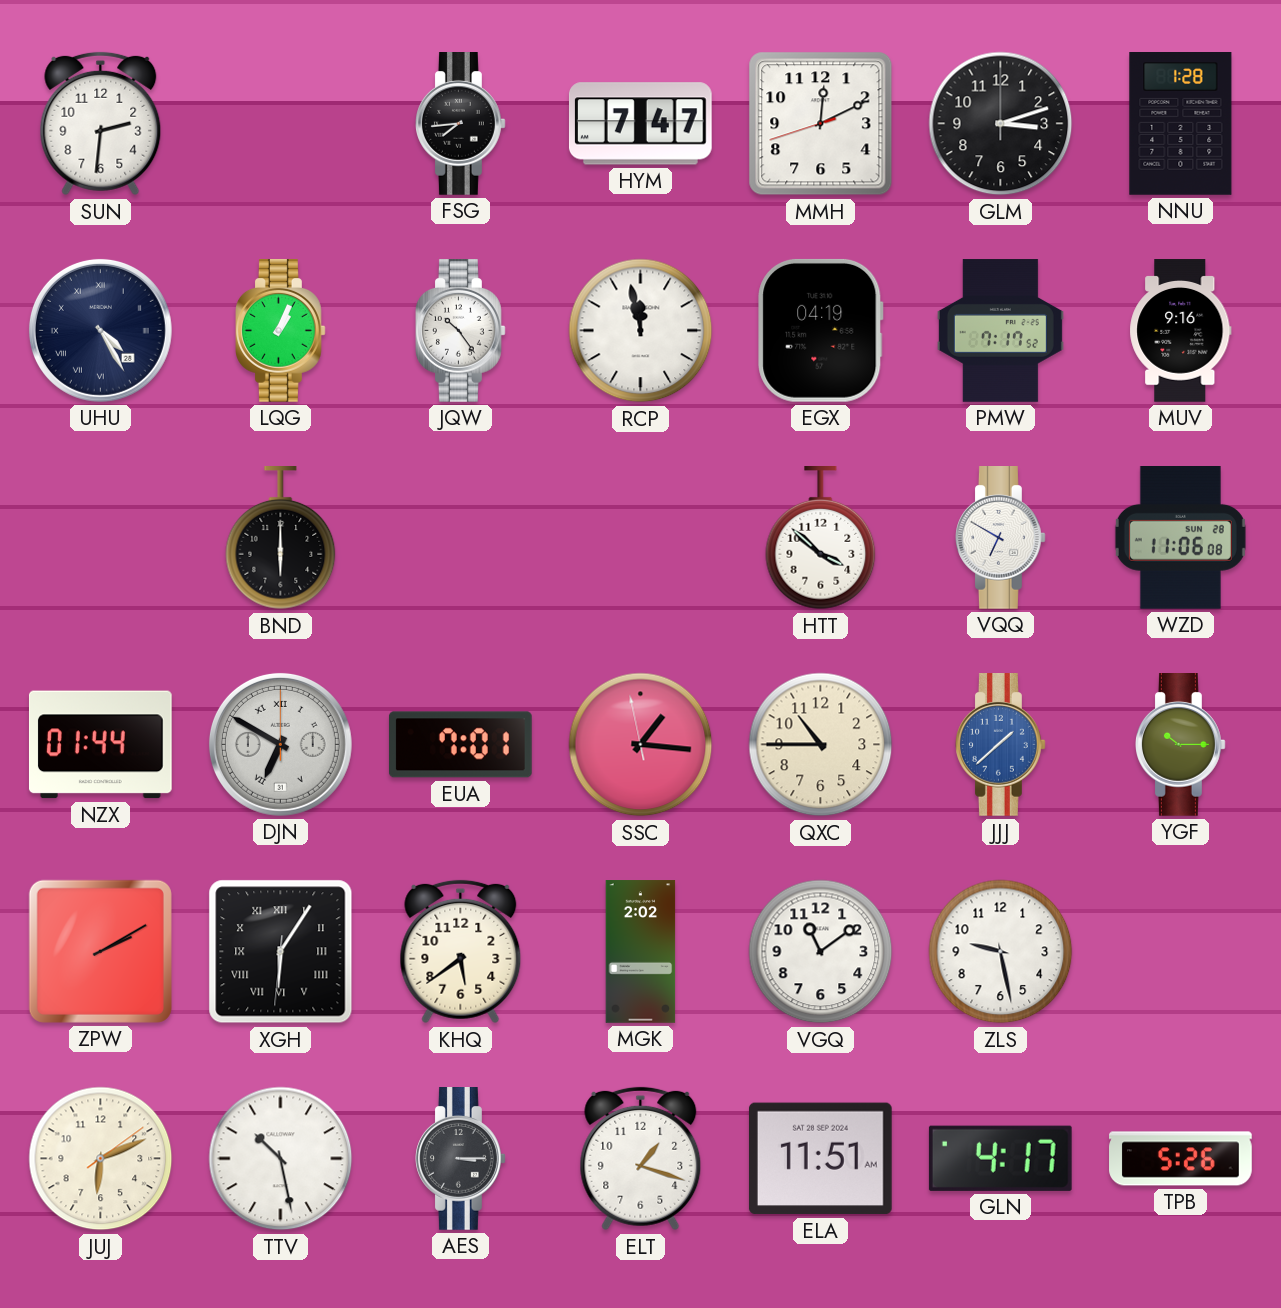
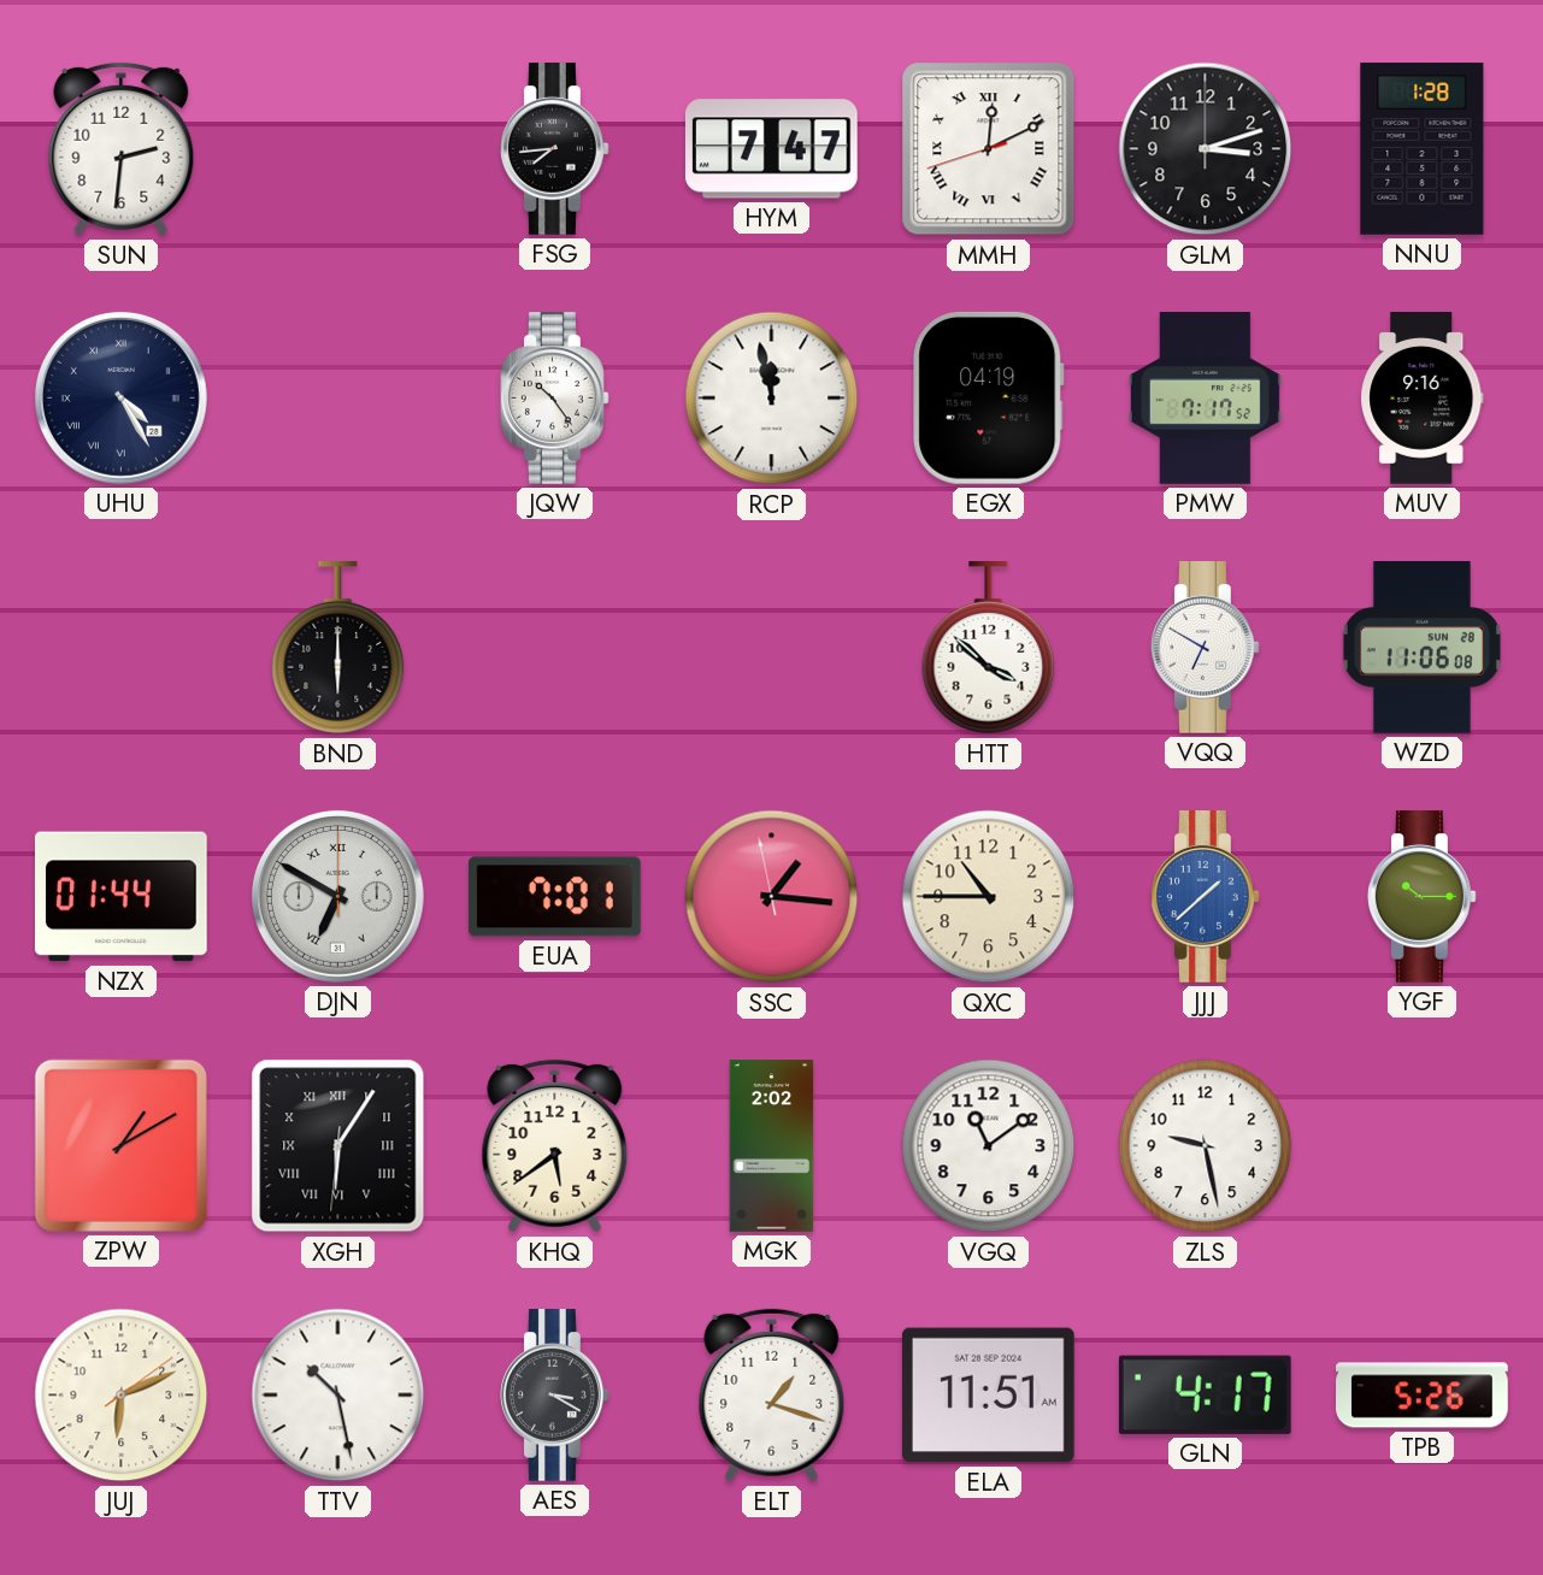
MMH numerals: Arabic -> Roman
LQG: 1:04 -> none
ZPW: 2:10 -> 1:10
AES: 3:15 -> 3:20
